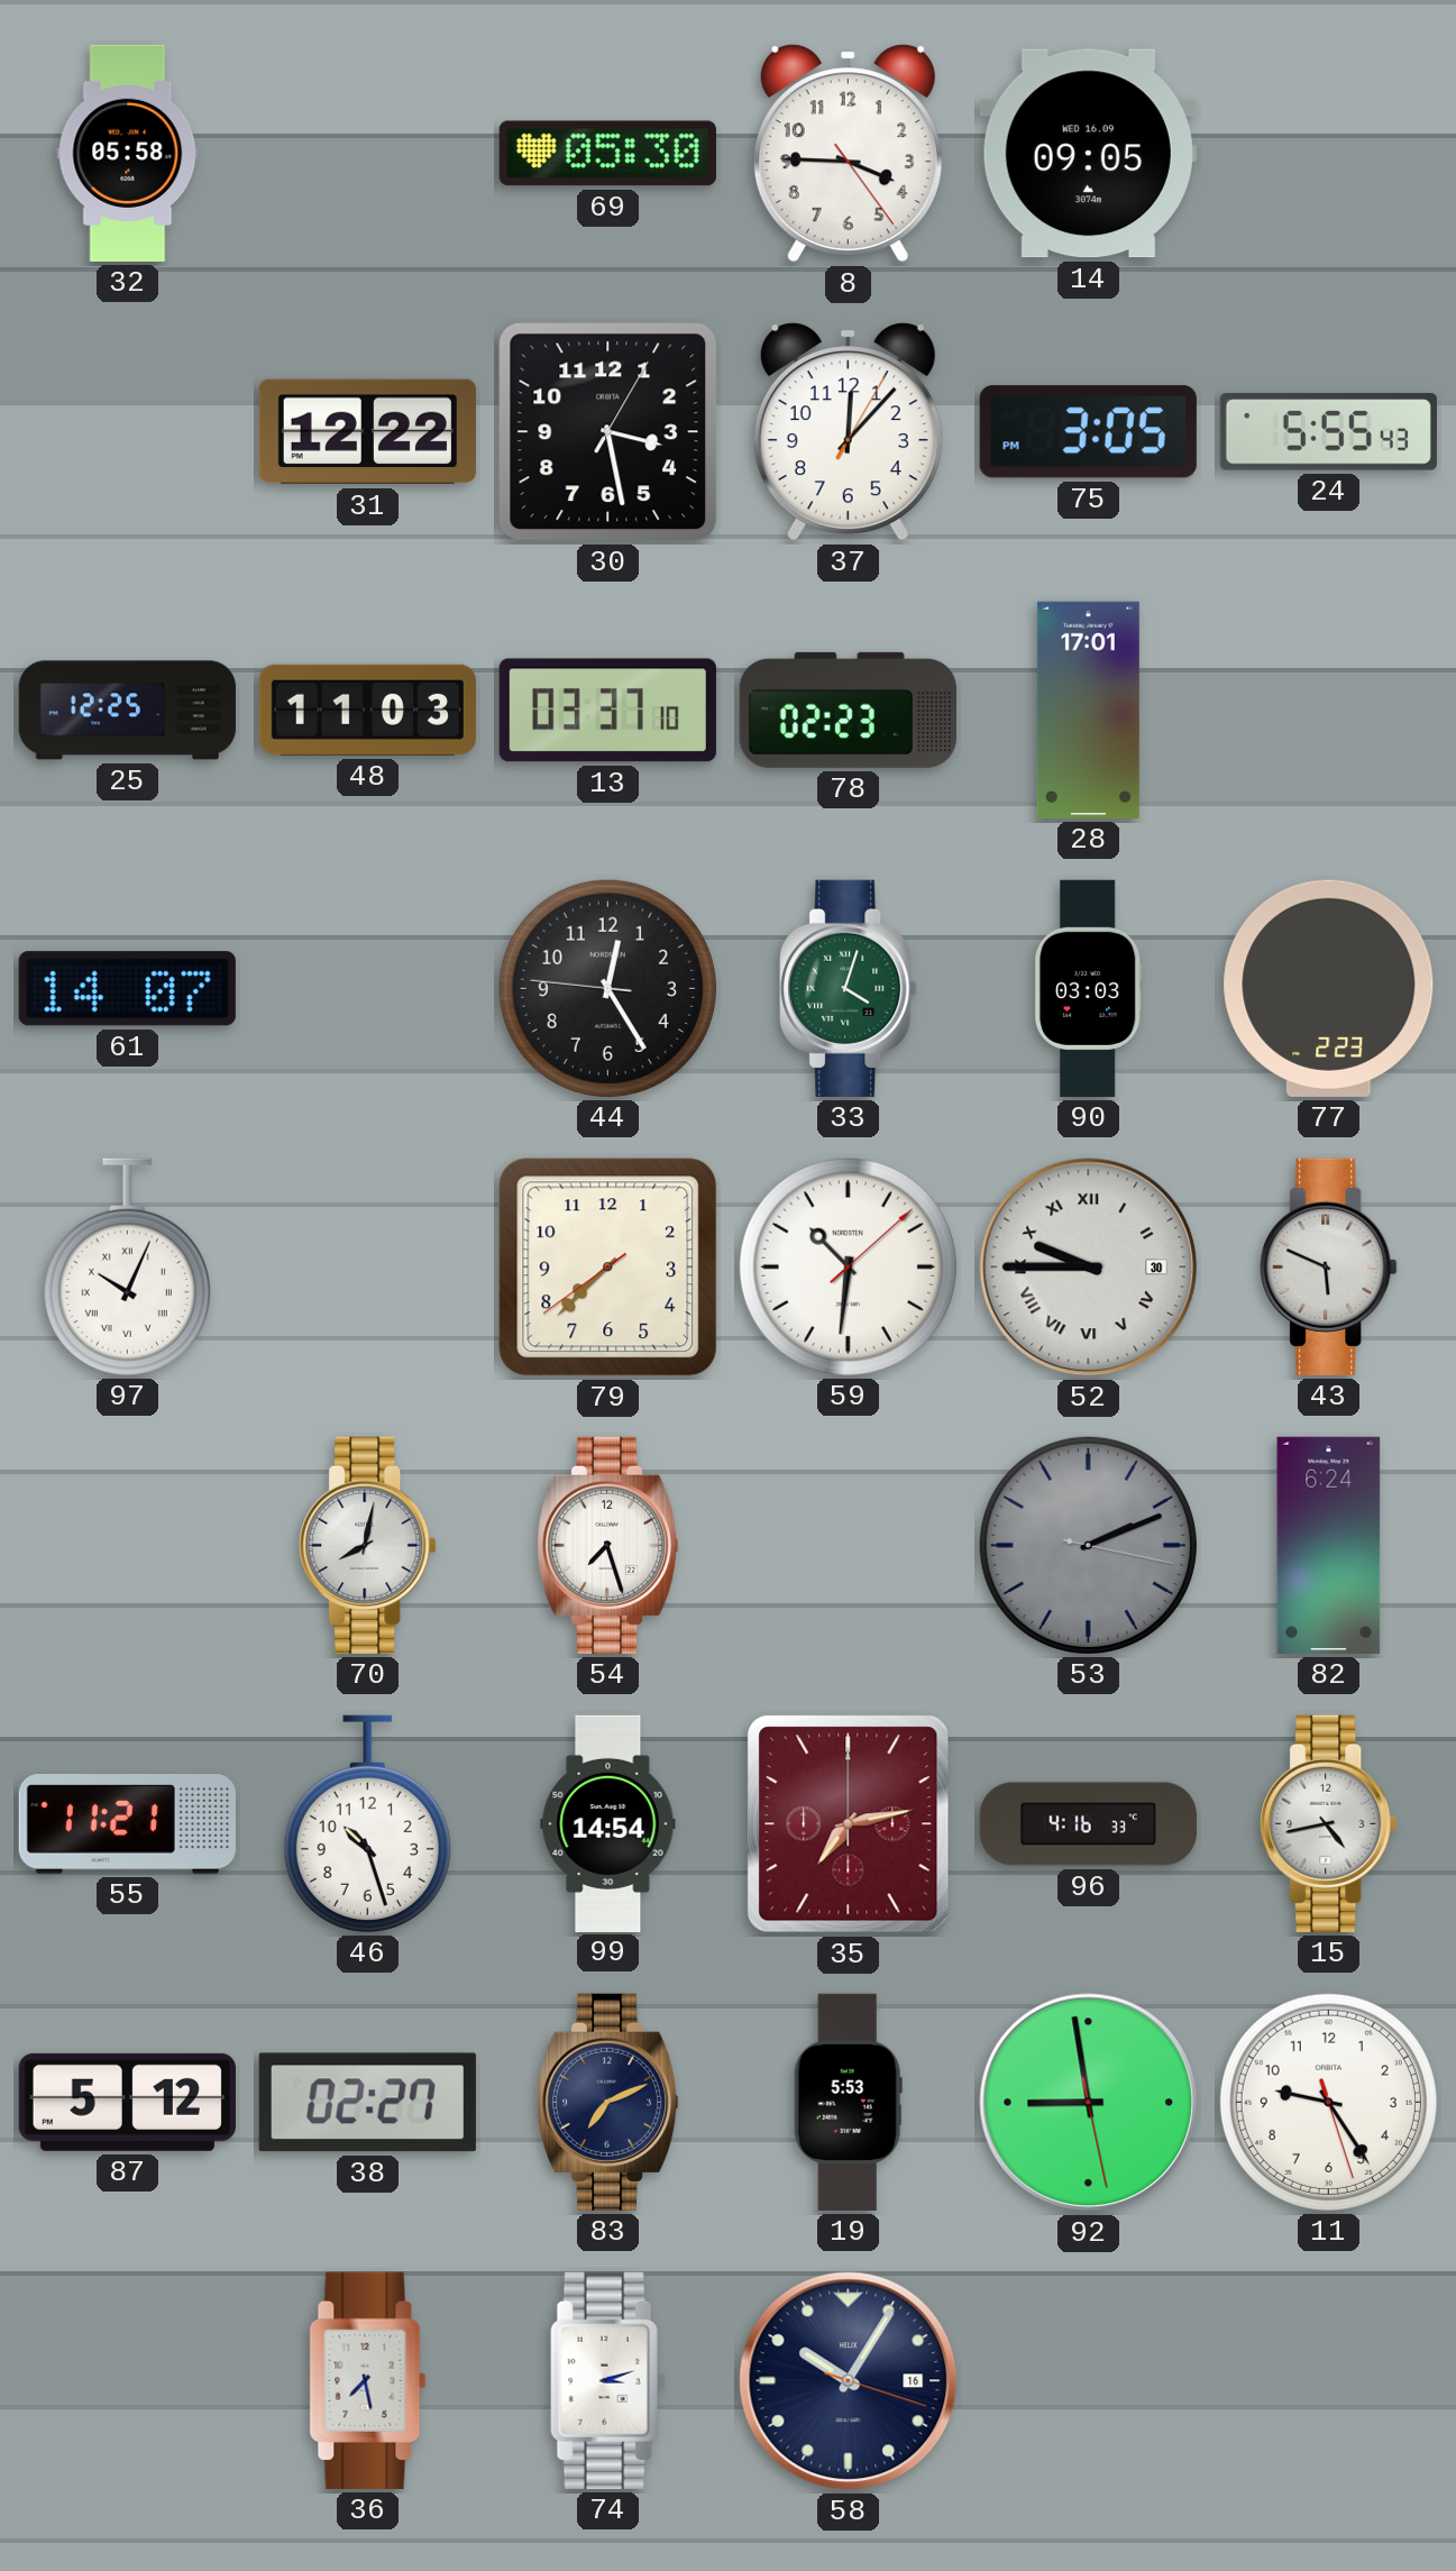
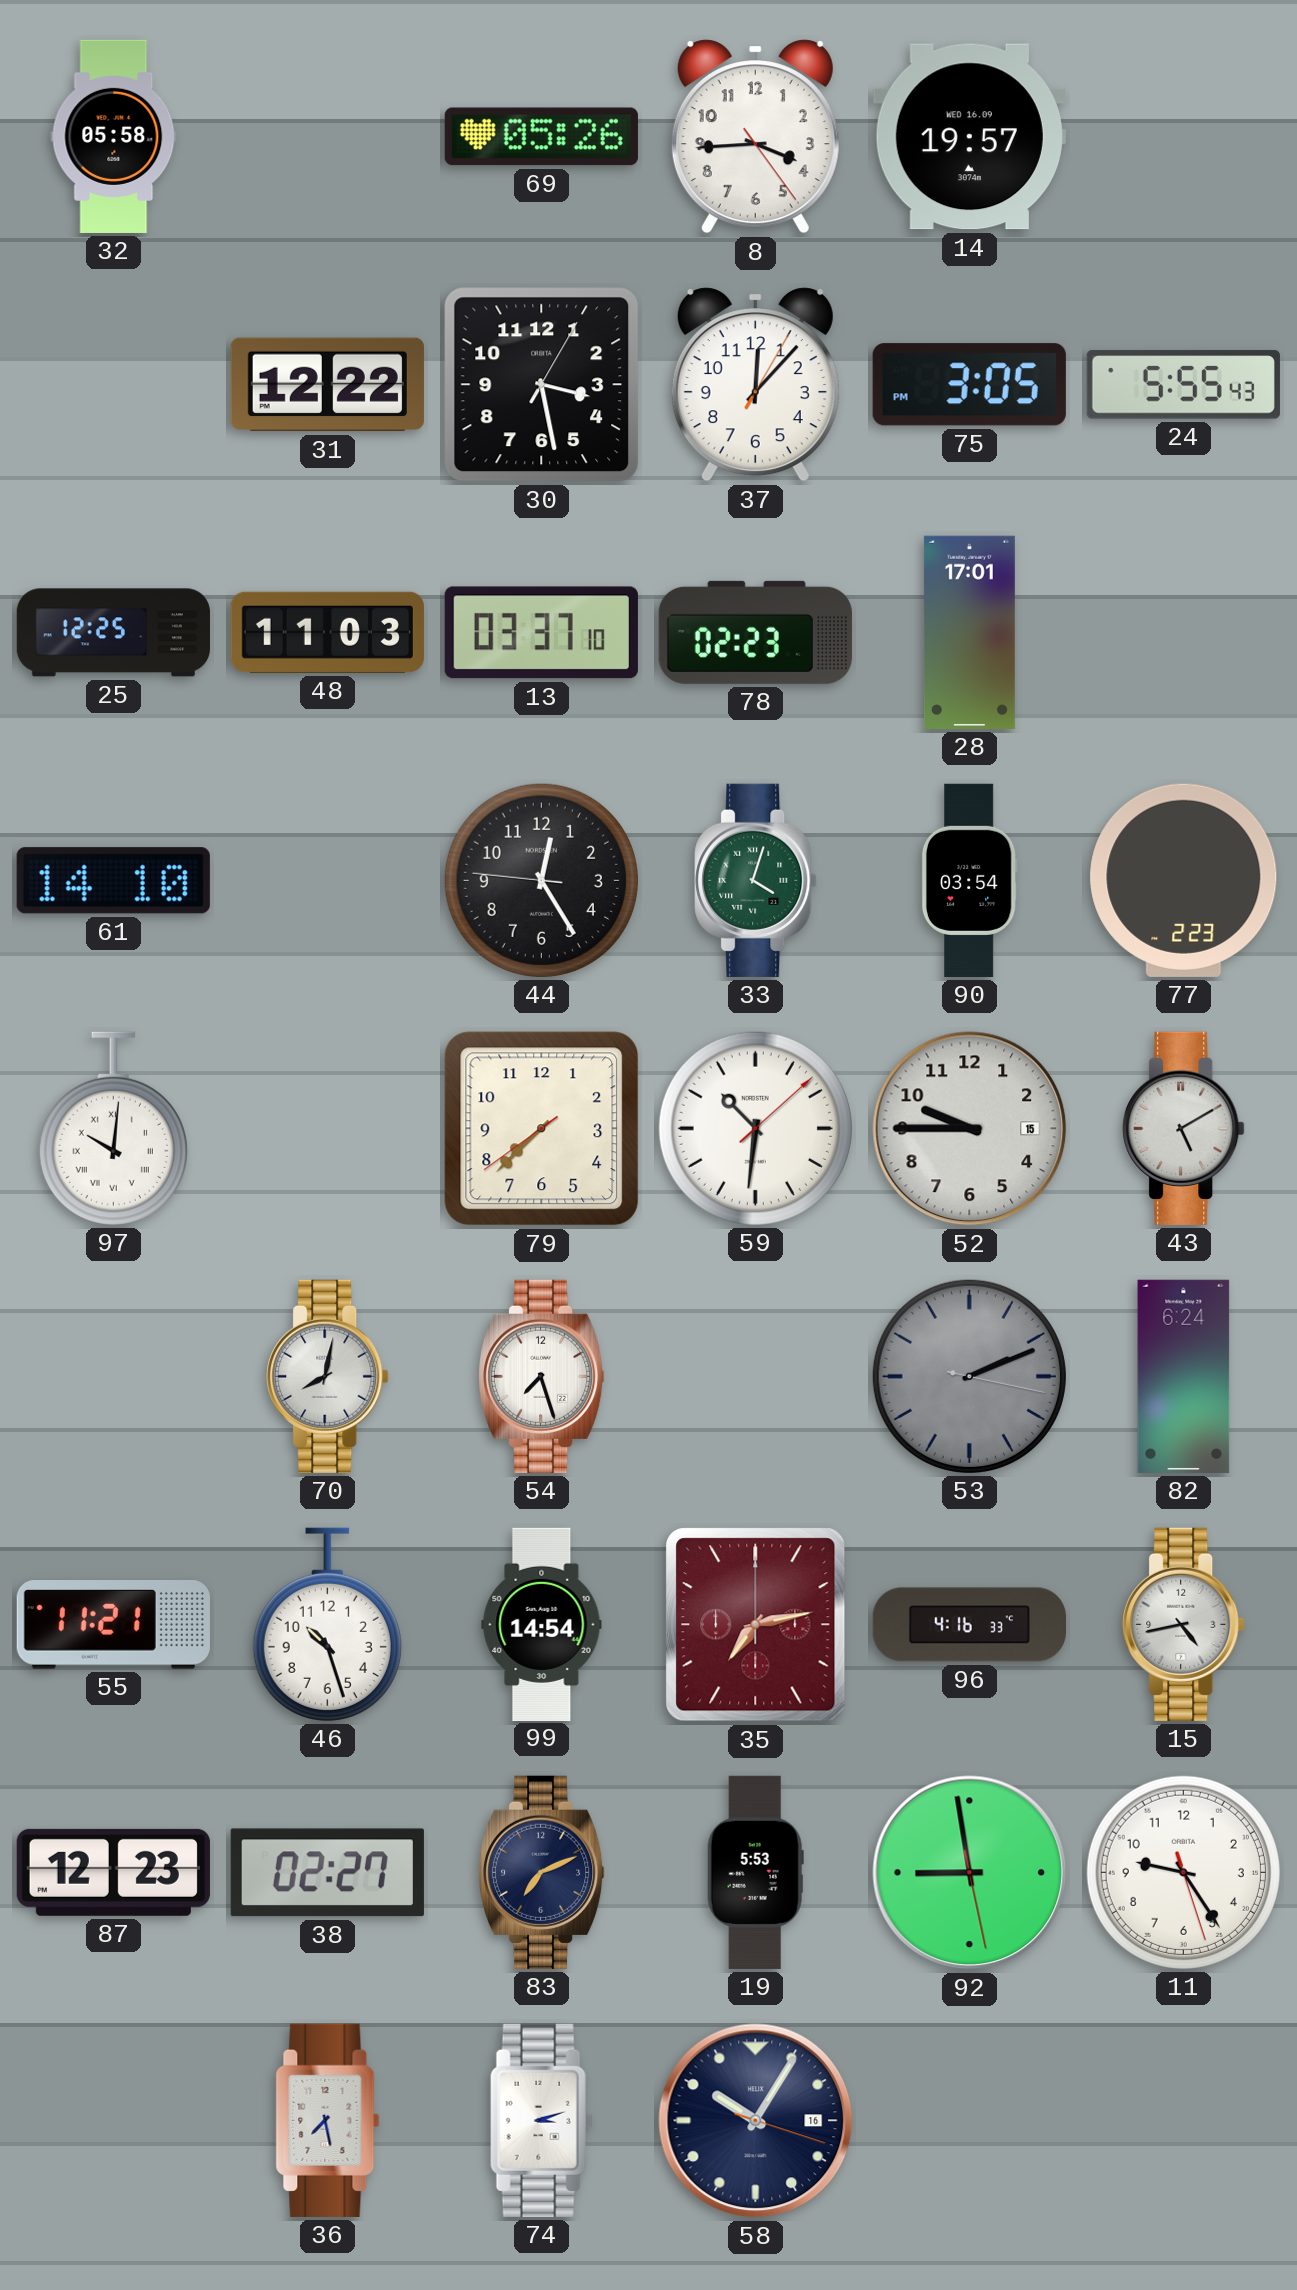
69: 05:30 -> 05:26
8: 3:45 -> 3:44
14: 09:05 -> 19:57
61: 14:07 -> 14:10
90: 03:03 -> 03:54
97: 10:04 -> 10:01
52 date: 30 -> 15
52 numerals: Roman -> Arabic
43: 5:49 -> 5:10
87: 5:12 -> 12:23
